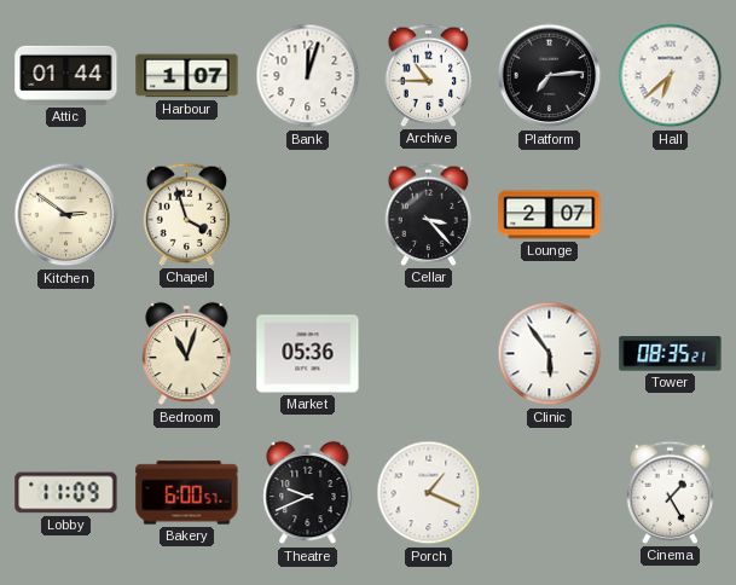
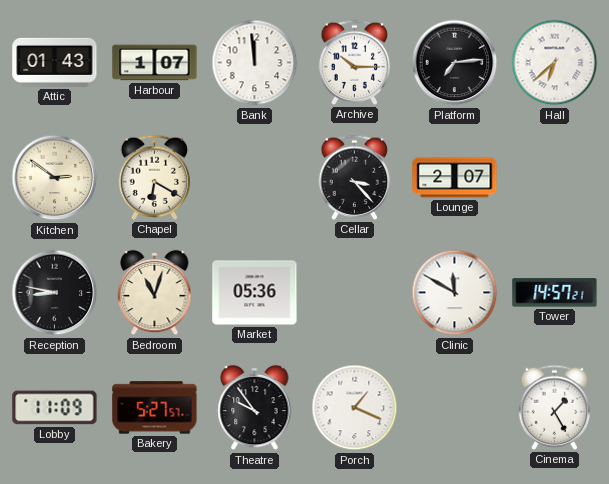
Attic: 01:44 -> 01:43
Bank: 12:03 -> 11:59
Archive: 10:45 -> 10:15
Chapel: 3:57 -> 6:20
Reception: none -> 8:47
Clinic: 5:54 -> 11:50
Tower: 08:35 -> 14:57
Bakery: 6:00 -> 5:27
Theatre: 9:41 -> 9:54
